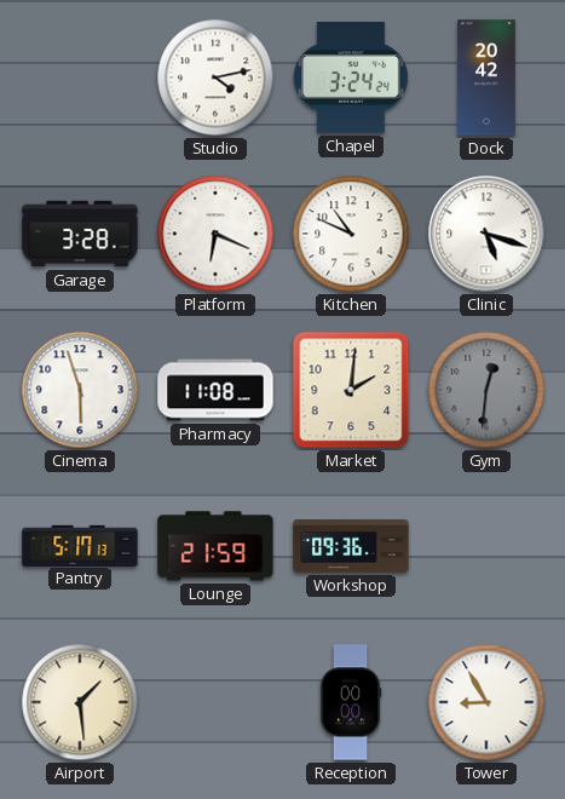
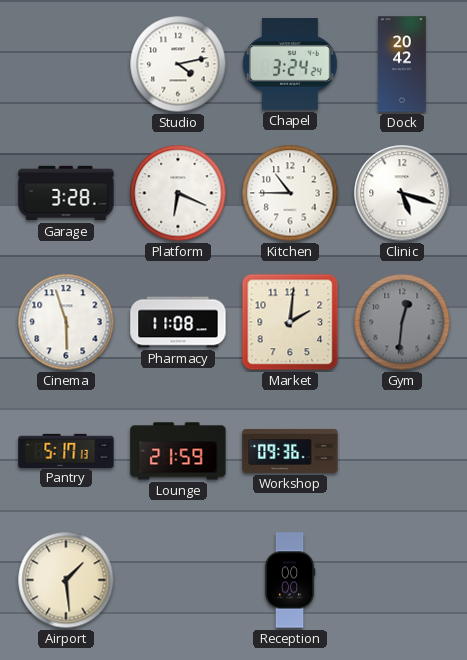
Kitchen: 10:49 -> 10:45
Tower: 8:55 -> none
